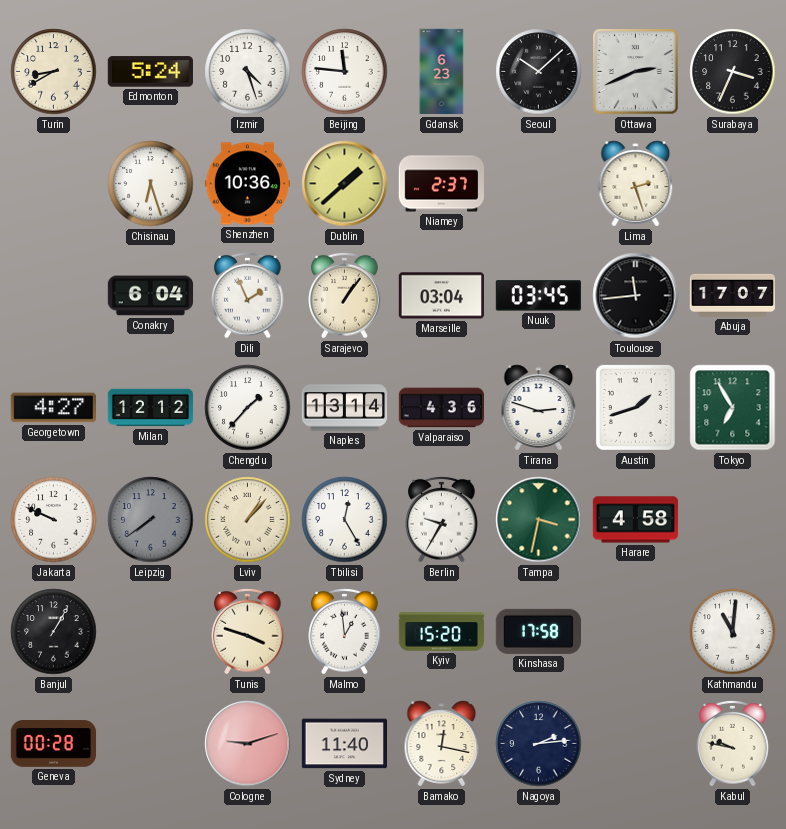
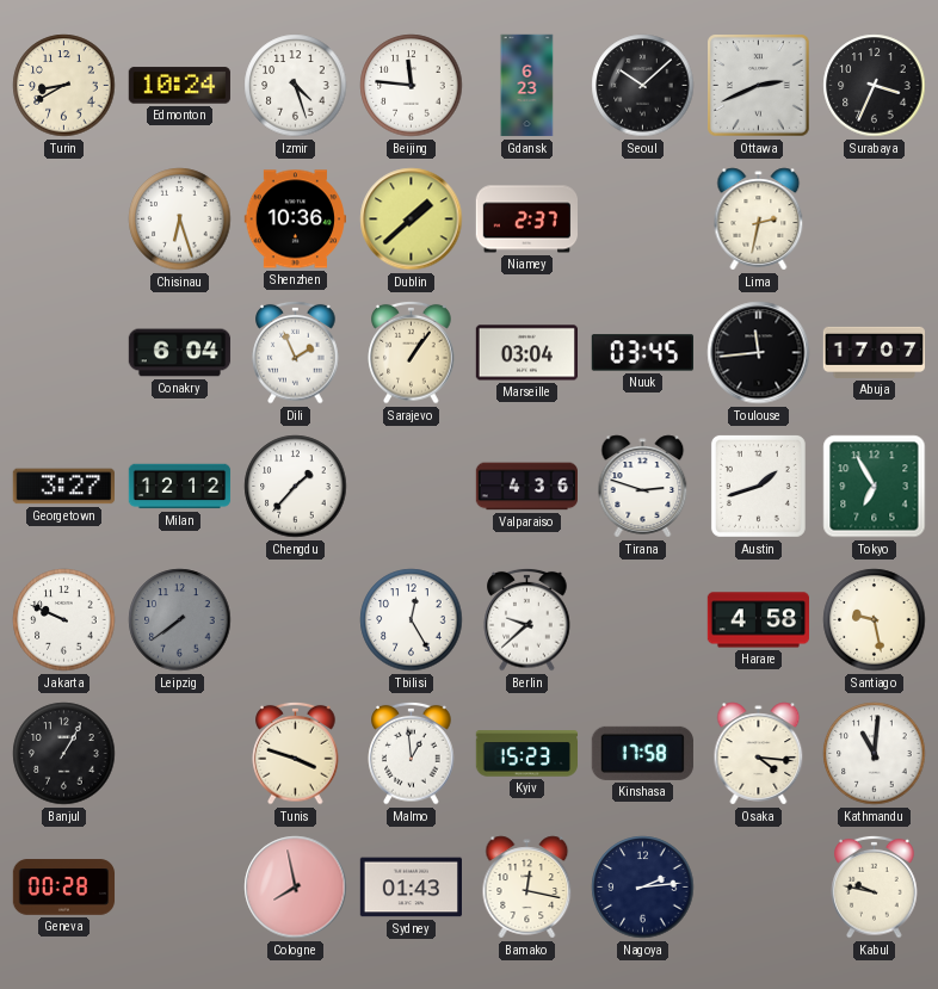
Edmonton: 5:24 -> 10:24
Lima: 2:27 -> 2:32
Georgetown: 4:27 -> 3:27
Naples: 13:14 -> none
Lviv: 1:07 -> none
Berlin: 9:35 -> 9:38
Tampa: 3:32 -> none
Santiago: none -> 9:28
Kyiv: 15:20 -> 15:23
Osaka: none -> 4:16
Cologne: 9:12 -> 7:58
Sydney: 11:40 -> 01:43
